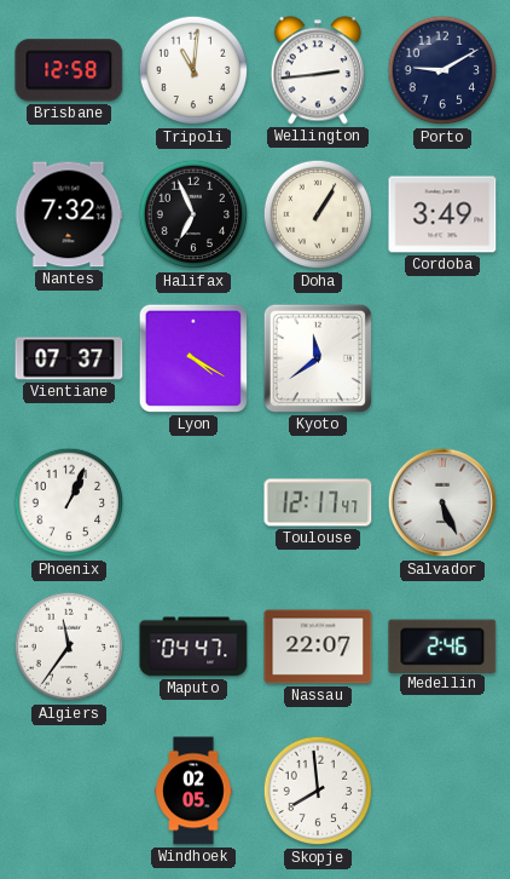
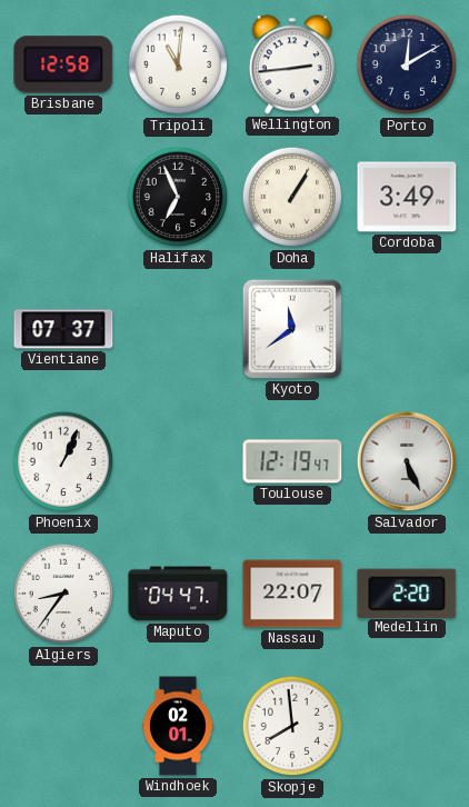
Porto: 9:10 -> 12:10
Nantes: 7:32 -> none
Lyon: 4:20 -> none
Toulouse: 12:17 -> 12:19
Algiers: 11:36 -> 8:36
Medellin: 2:46 -> 2:20
Windhoek: 02:05 -> 02:01
